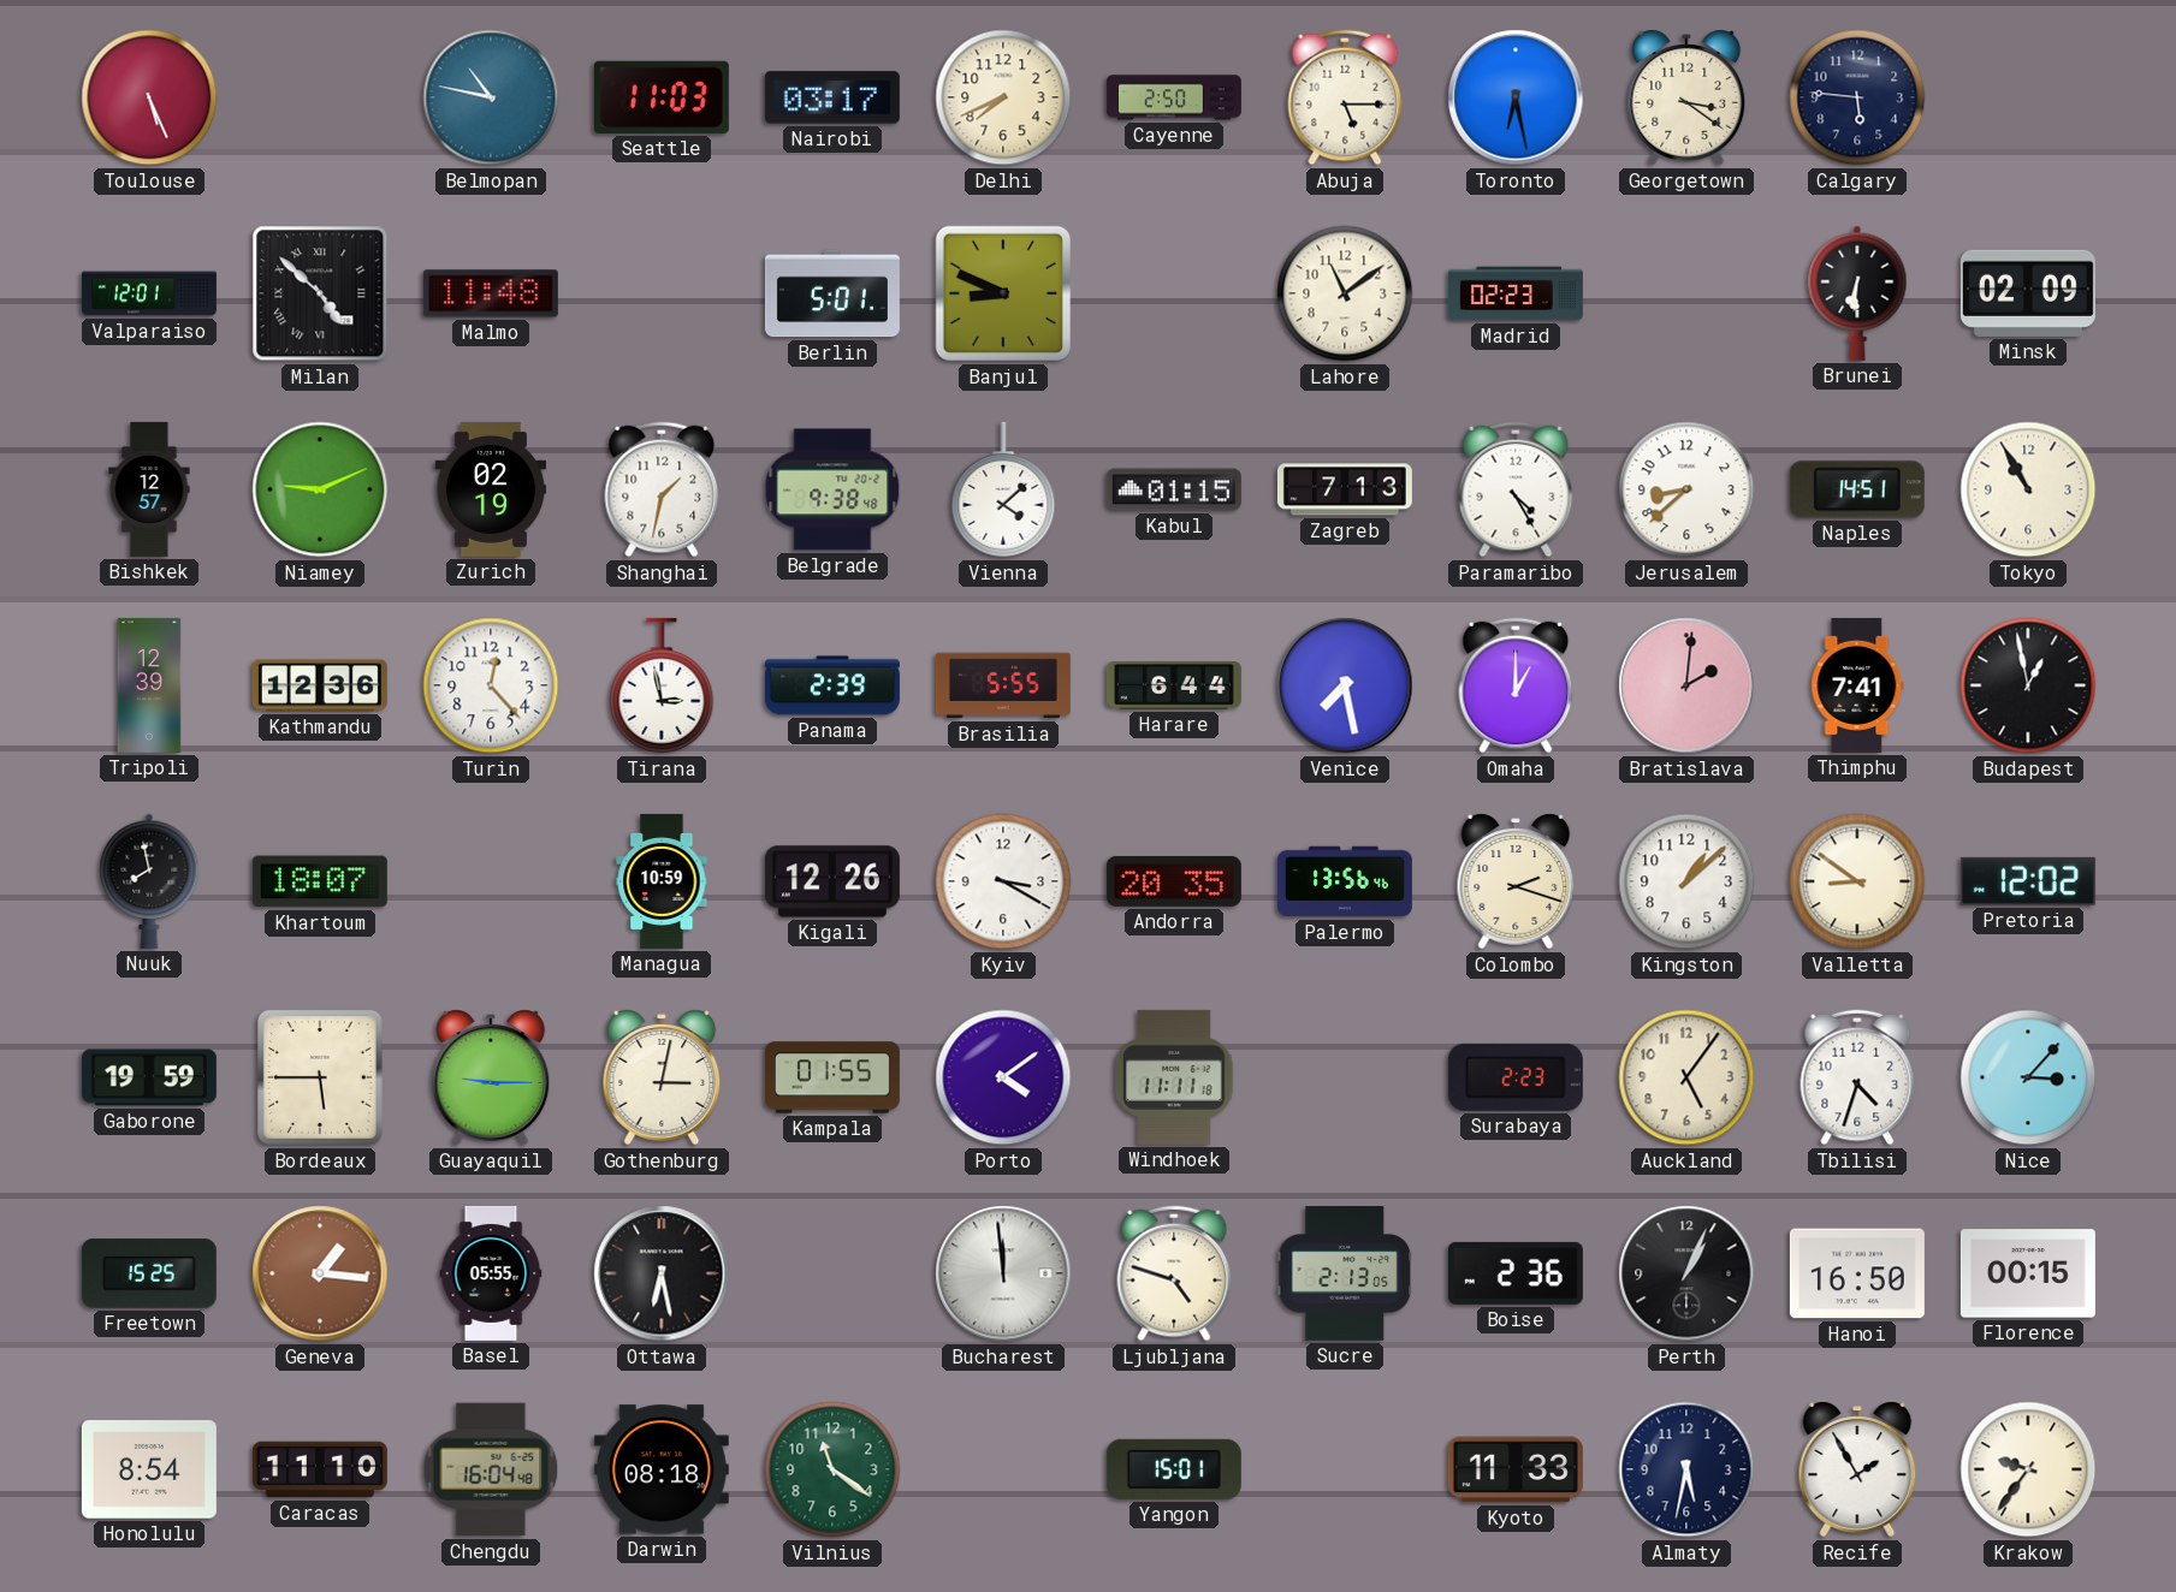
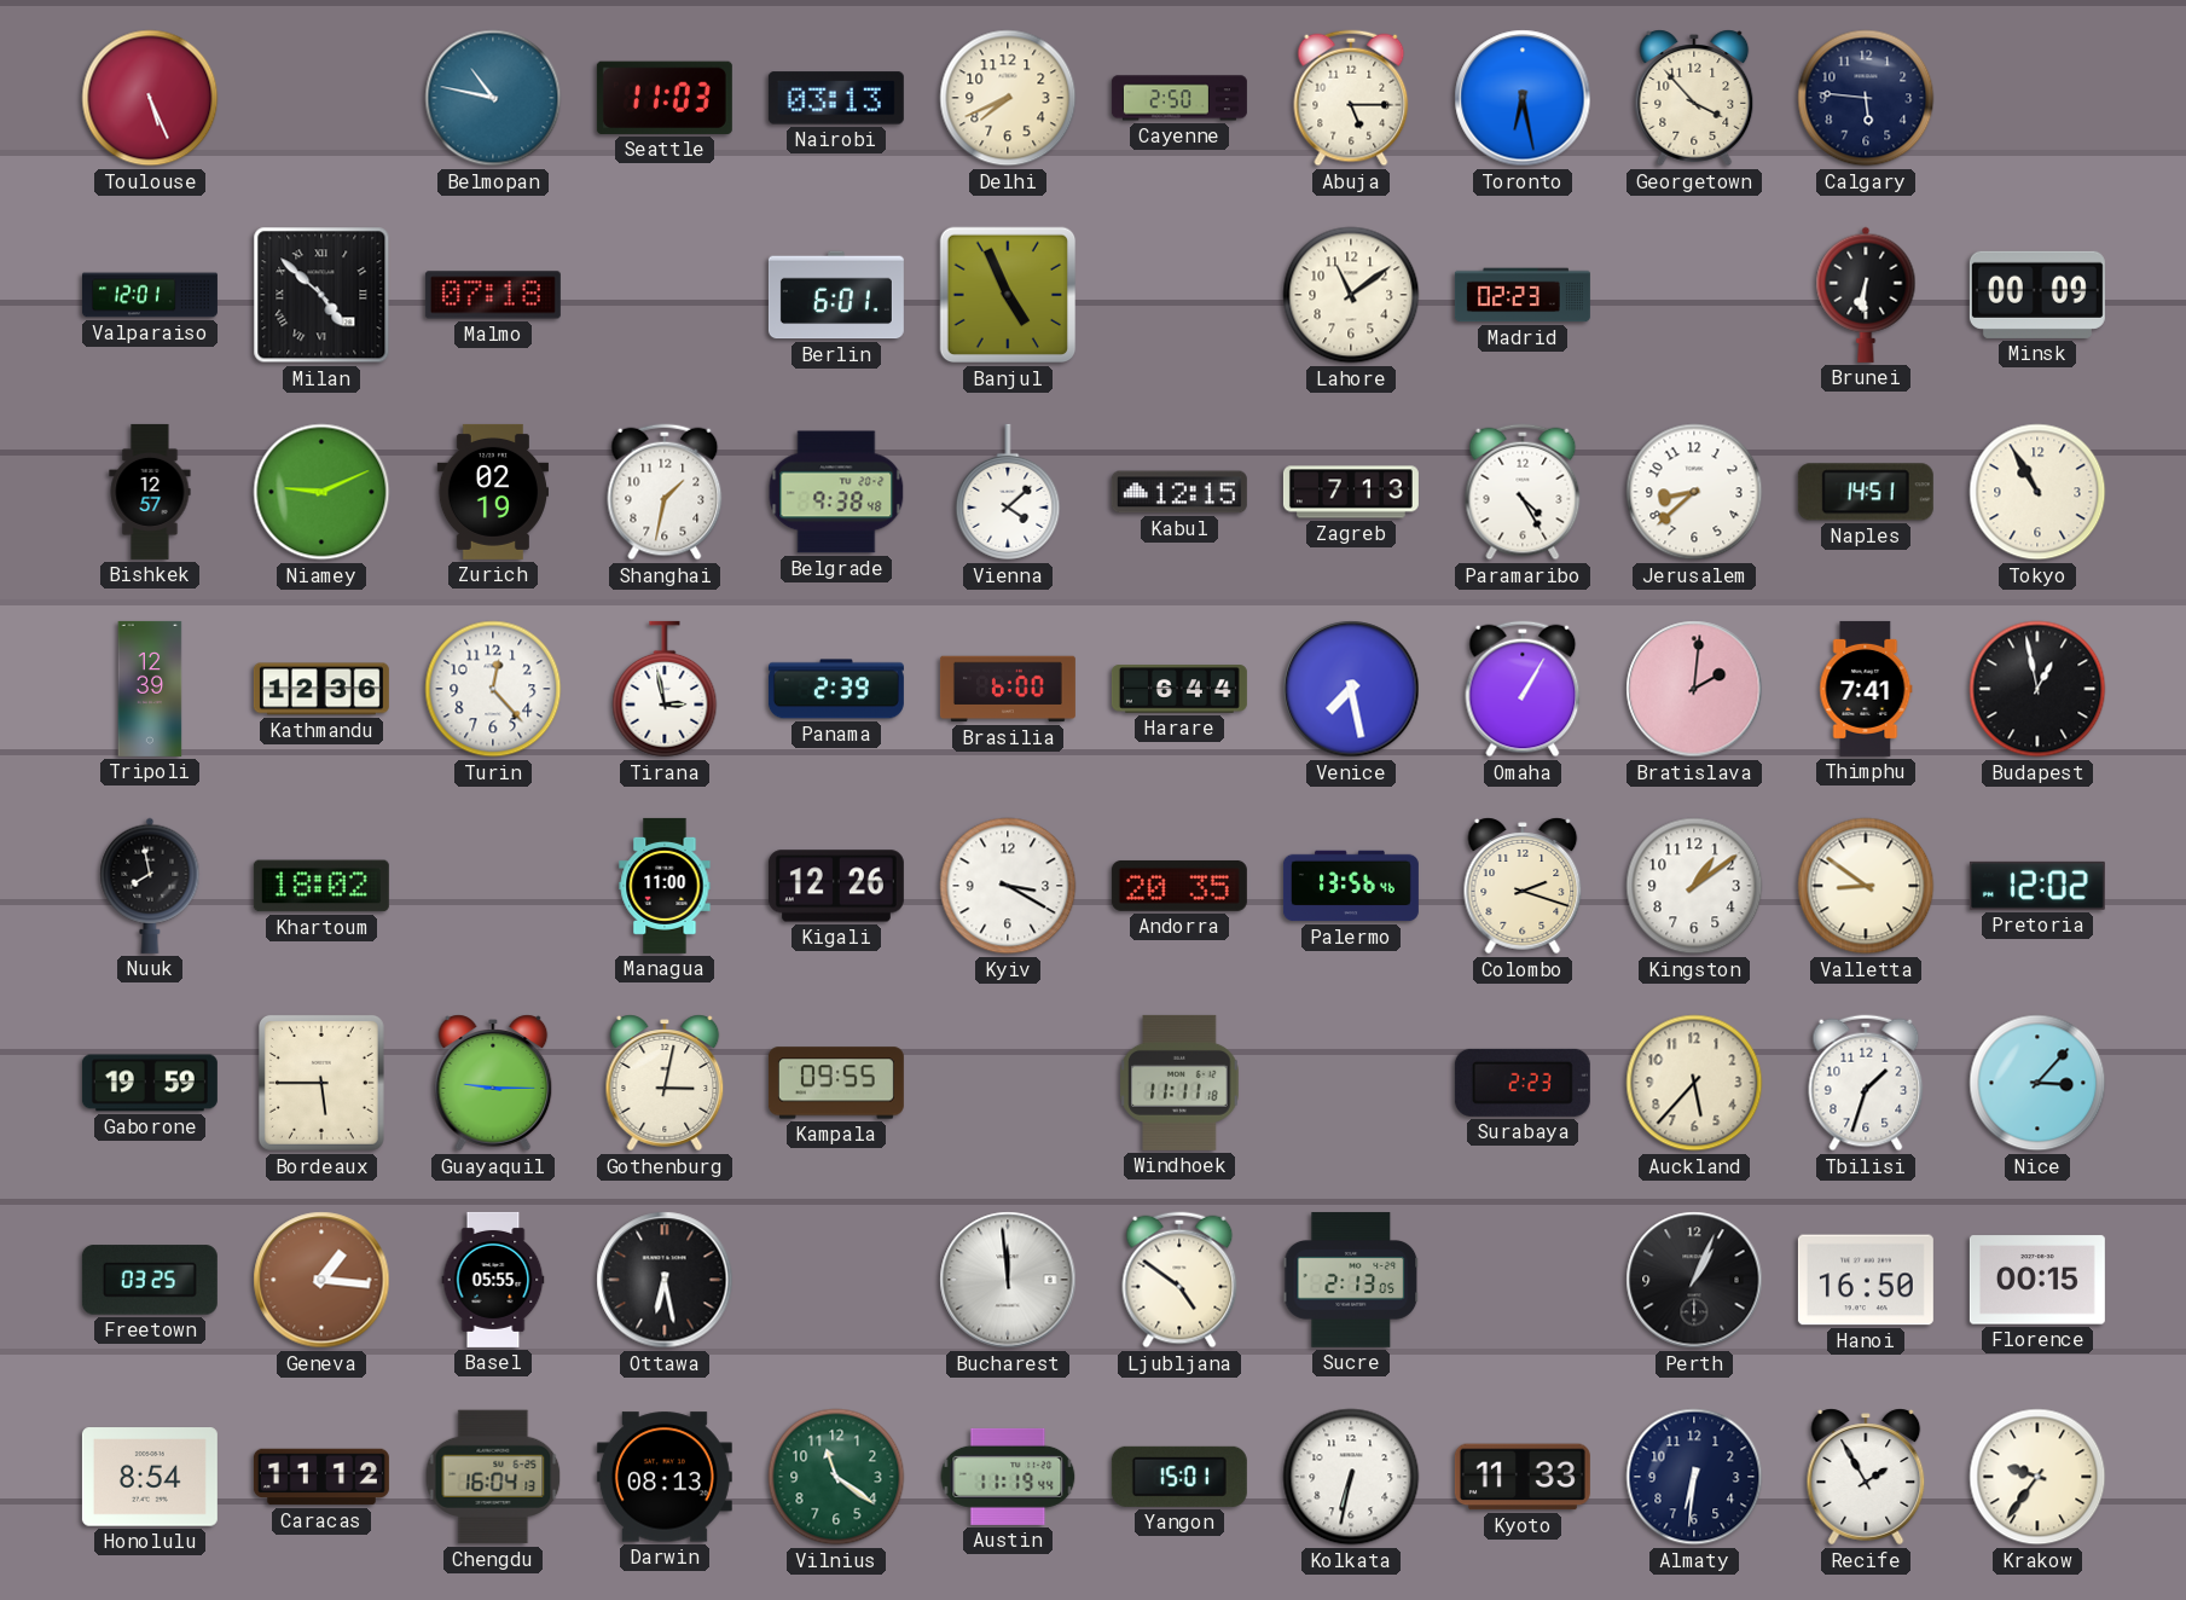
Nairobi: 03:17 -> 03:13
Georgetown: 3:21 -> 3:53
Malmo: 11:48 -> 07:18
Berlin: 5:01 -> 6:01
Banjul: 8:49 -> 4:56
Minsk: 02:09 -> 00:09
Kabul: 01:15 -> 12:15
Brasilia: 5:55 -> 6:00
Omaha: 1:00 -> 1:05
Khartoum: 18:07 -> 18:02
Managua: 10:59 -> 11:00
Kingston: 1:08 -> 1:09
Kampala: 01:55 -> 09:55
Porto: 4:09 -> none
Auckland: 5:06 -> 5:37
Tbilisi: 4:33 -> 1:33
Freetown: 15:25 -> 03:25
Ljubljana: 4:48 -> 4:51
Boise: 2:36 -> none
Caracas: 11:10 -> 11:12
Chengdu: 16:04:48 -> 16:04:13
Darwin: 08:18 -> 08:13
Austin: none -> 11:19
Kolkata: none -> 6:32
Almaty: 5:32 -> 6:31
